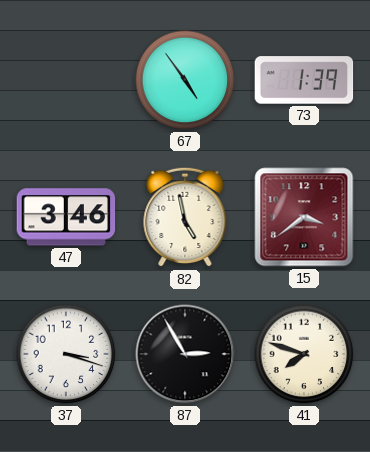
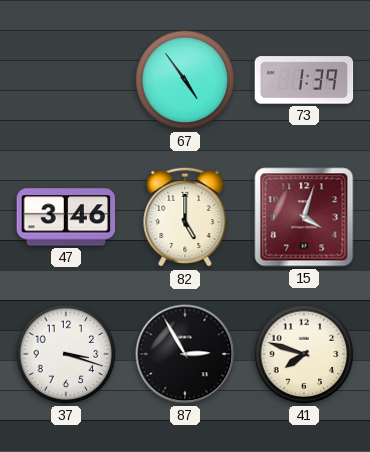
82: 4:58 -> 5:00
15: 3:39 -> 4:03
